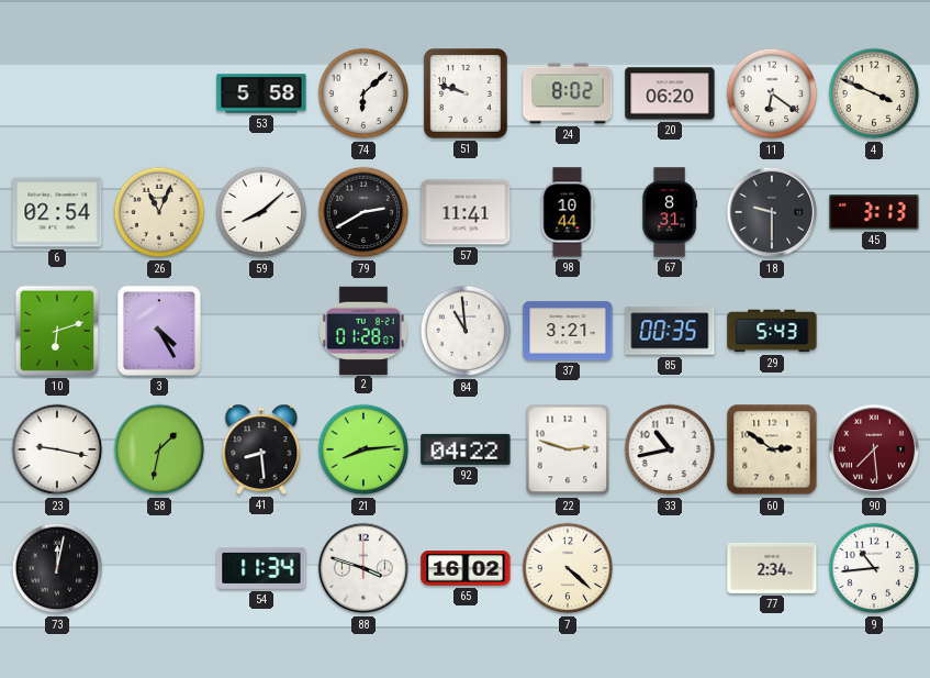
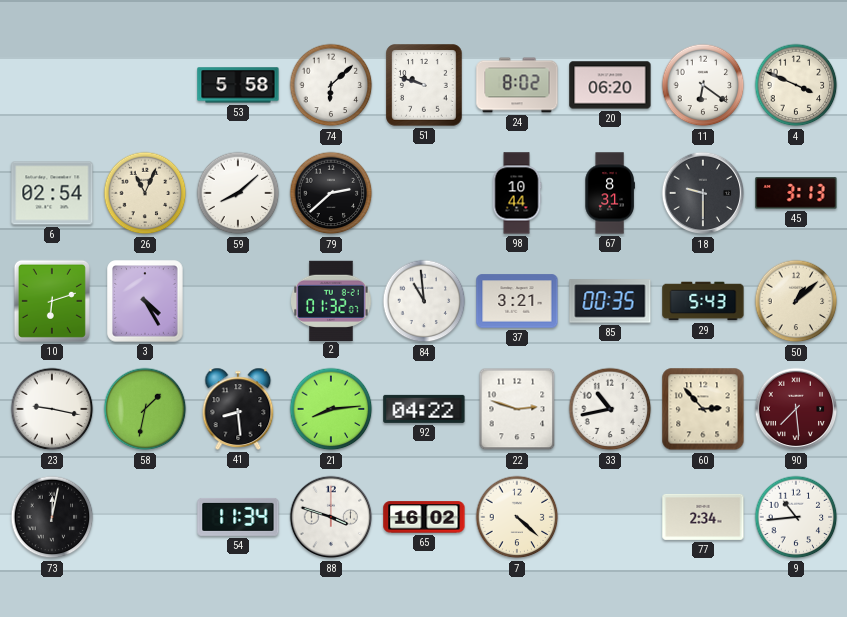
79: 2:40 -> 2:38
57: 11:41 -> none
2: 01:28 -> 01:32
50: none -> 1:08
60: 2:51 -> 2:53
